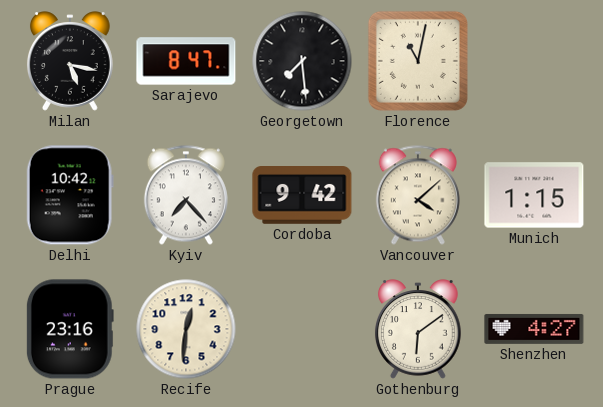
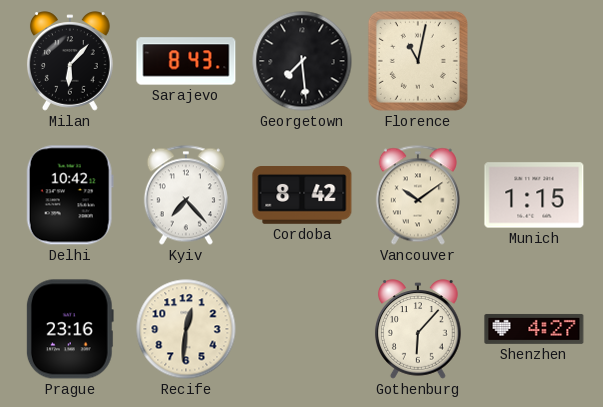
Milan: 5:17 -> 6:07
Sarajevo: 8:47 -> 8:43
Cordoba: 9:42 -> 8:42
Vancouver: 4:08 -> 10:09
Gothenburg: 6:09 -> 6:07
